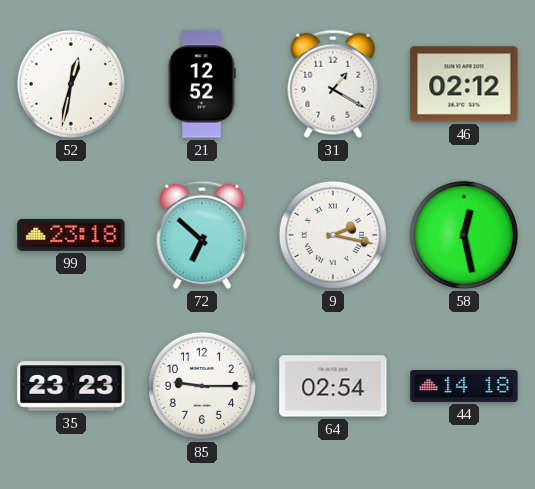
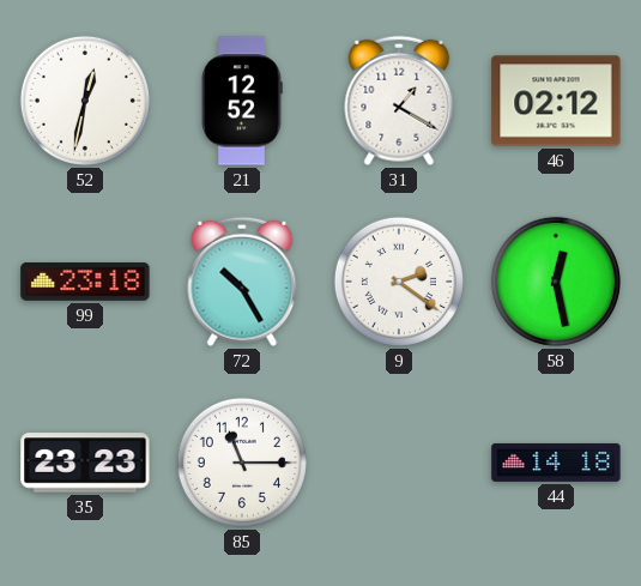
72: 6:52 -> 10:25
9: 2:17 -> 2:21
85: 9:15 -> 11:15
64: 02:54 -> none
